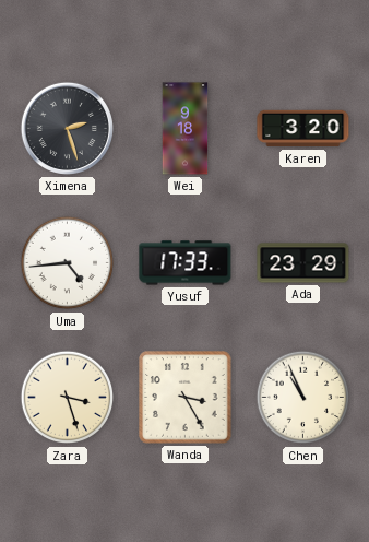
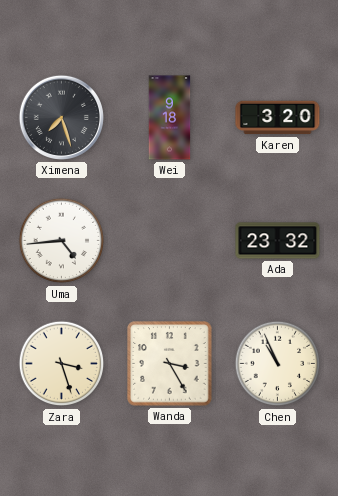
Ximena: 2:27 -> 7:27
Yusuf: 17:33 -> none
Ada: 23:29 -> 23:32
